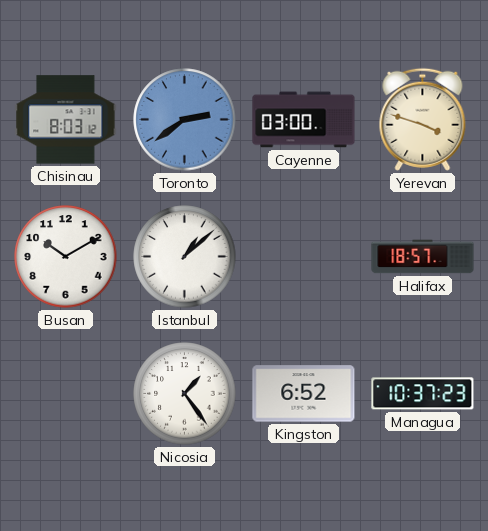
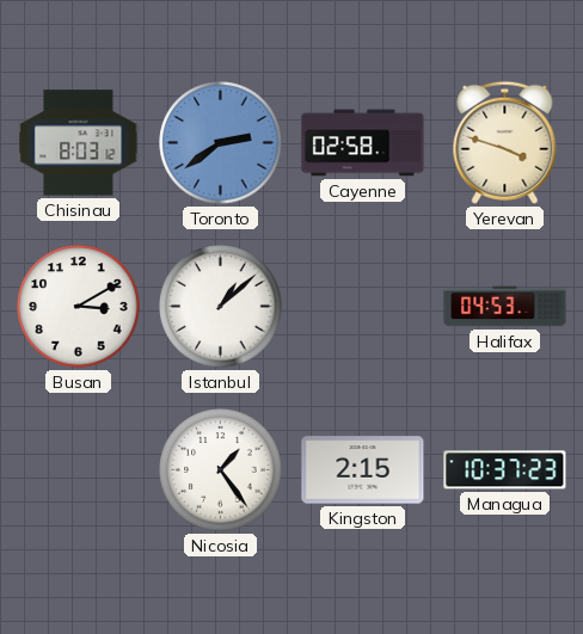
Cayenne: 03:00 -> 02:58
Busan: 10:10 -> 3:10
Halifax: 18:57 -> 04:53
Kingston: 6:52 -> 2:15
